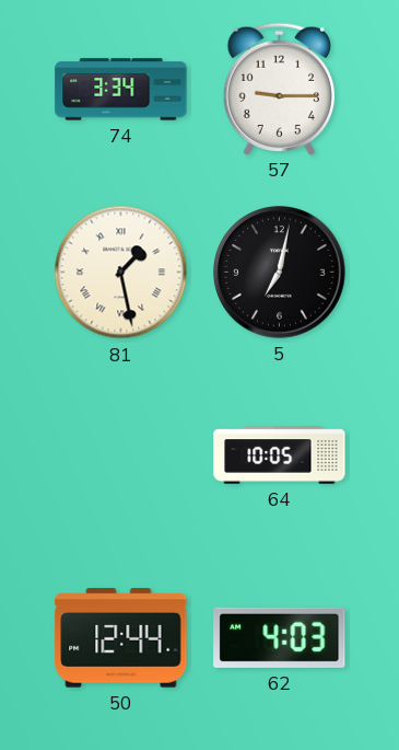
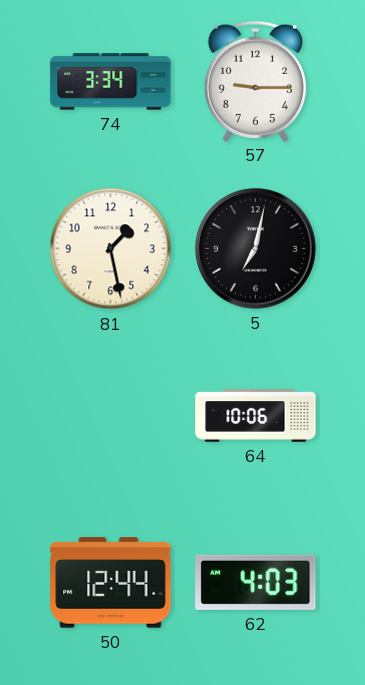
81 numerals: Roman -> Arabic
64: 10:05 -> 10:06
